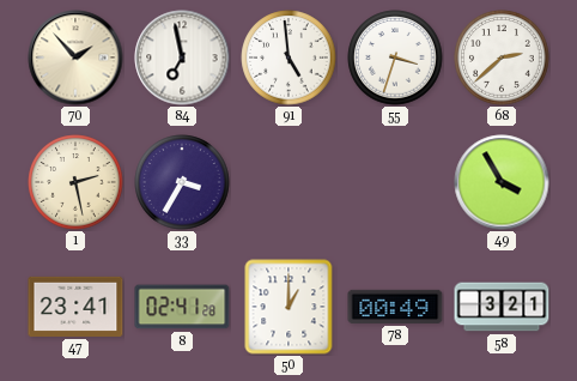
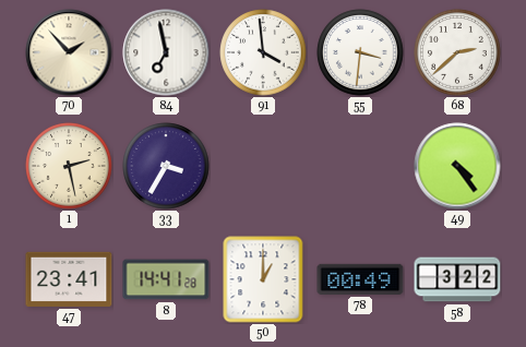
91: 4:59 -> 3:59
55: 3:33 -> 3:31
49: 3:55 -> 4:24
8: 02:41 -> 14:41
58: 3:21 -> 3:22
